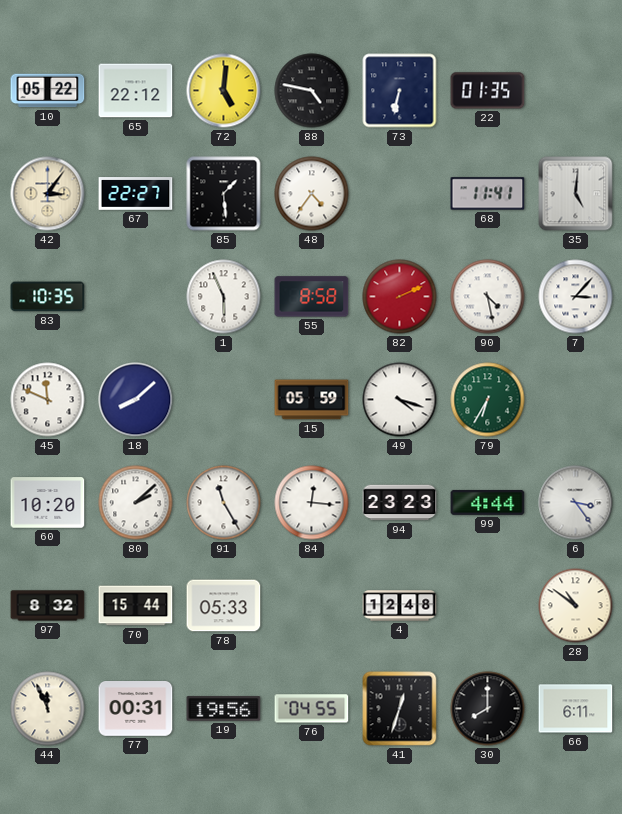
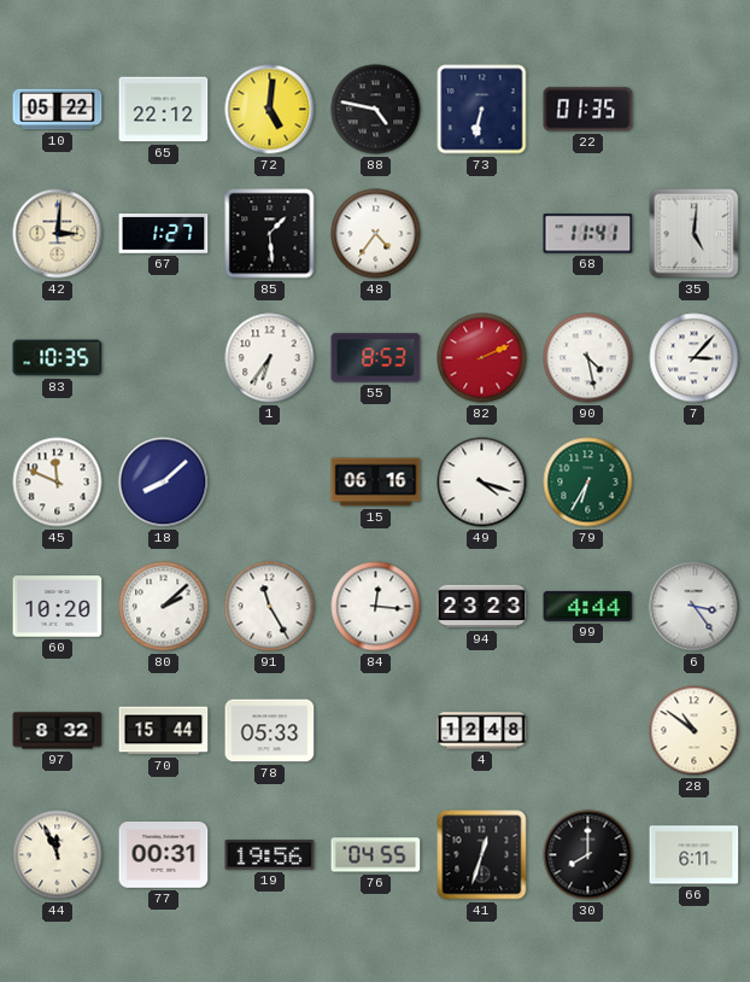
42: 3:06 -> 3:01
67: 22:27 -> 1:27
1: 5:56 -> 6:36
55: 8:58 -> 8:53
15: 05:59 -> 06:16
